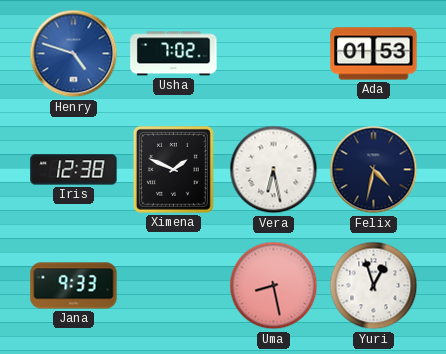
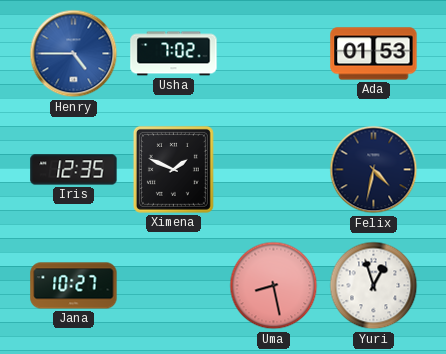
Henry: 4:48 -> 4:45
Iris: 12:38 -> 12:35
Vera: 6:28 -> none
Jana: 9:33 -> 10:27
